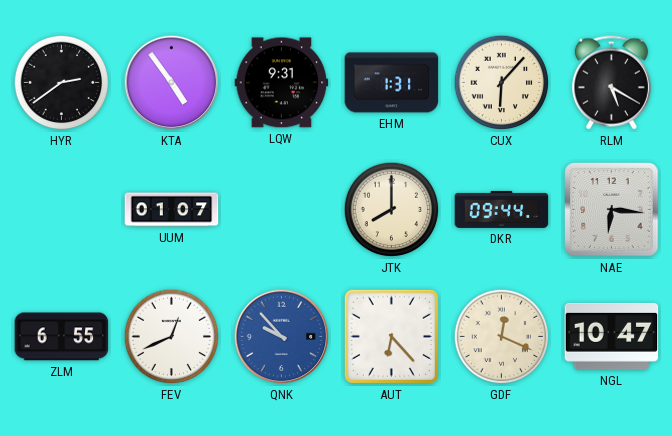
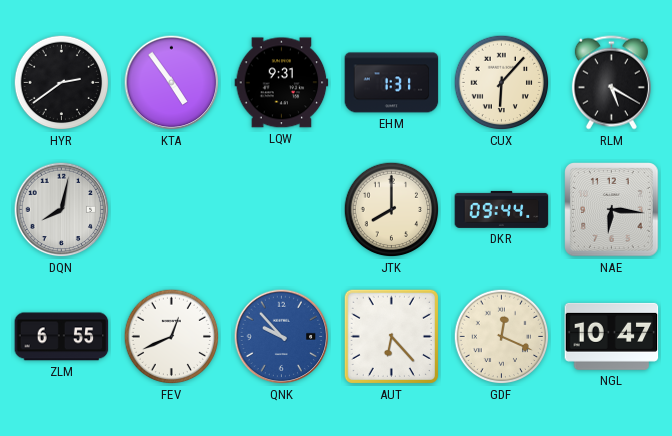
DQN: none -> 8:02
UUM: 01:07 -> none
